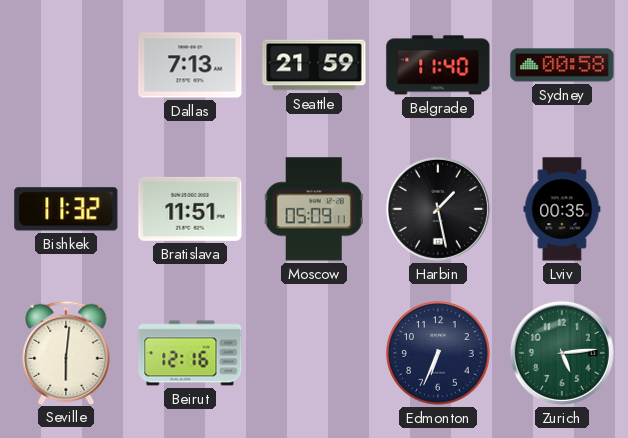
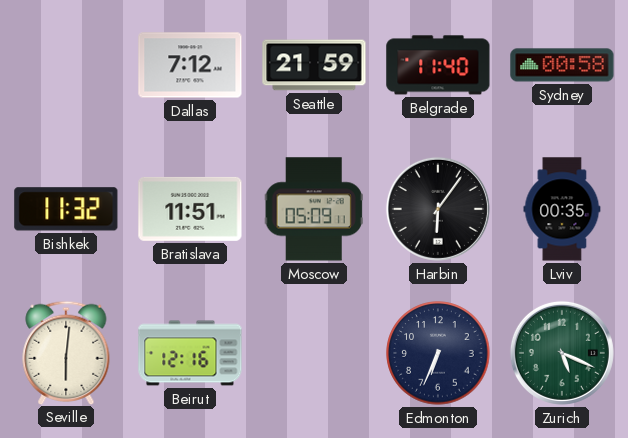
Dallas: 7:13 -> 7:12
Harbin: 1:28 -> 6:06
Zurich: 5:14 -> 5:19
